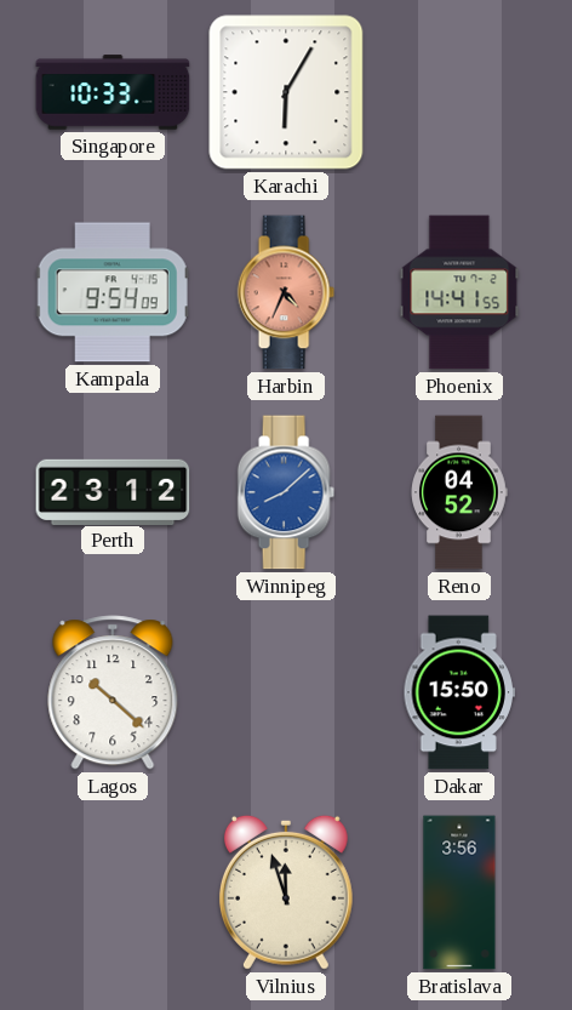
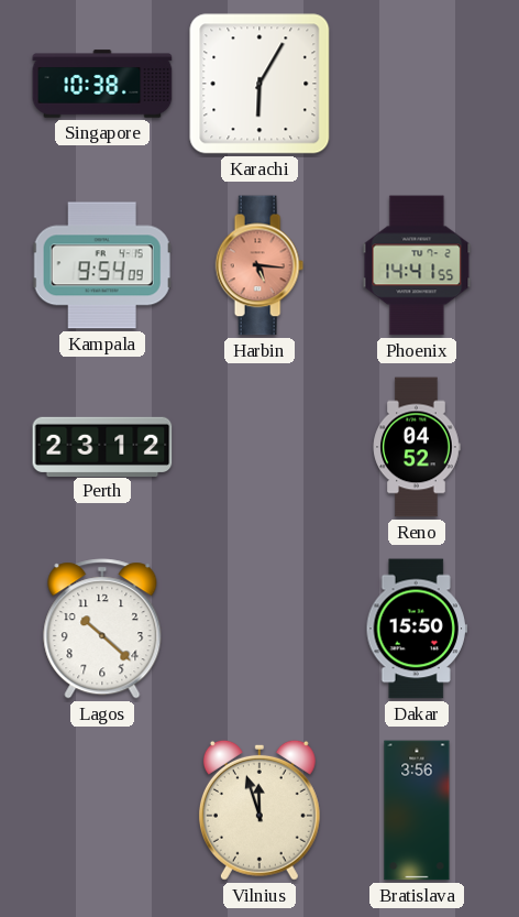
Singapore: 10:33 -> 10:38
Harbin: 4:34 -> 5:16
Winnipeg: 8:08 -> none
